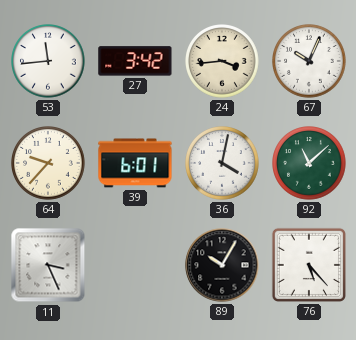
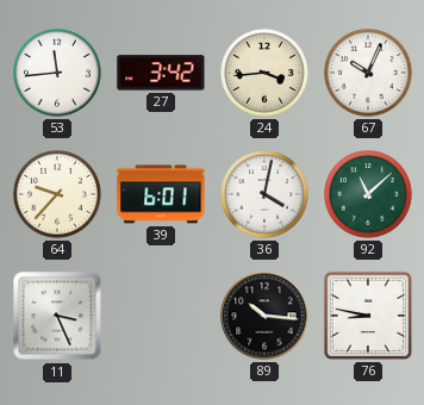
89: 10:05 -> 10:16
76: 5:23 -> 8:47
